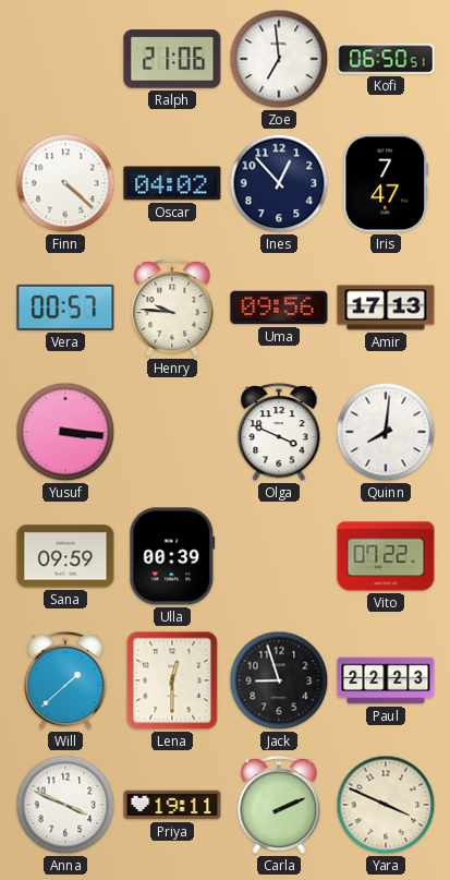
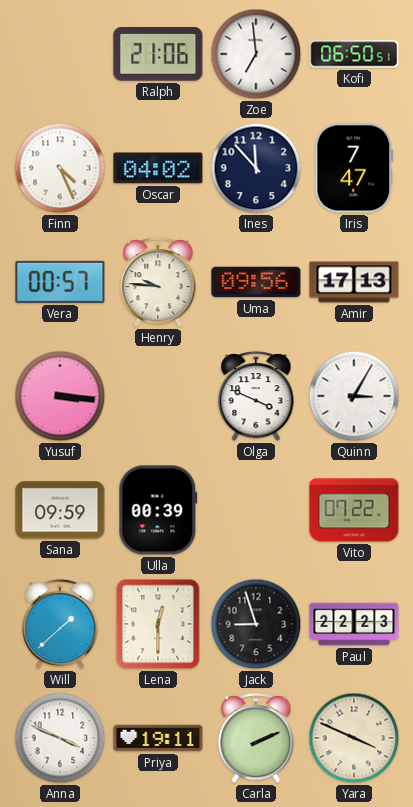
Finn: 4:22 -> 4:26
Ines: 12:53 -> 11:53
Quinn: 8:01 -> 3:05
